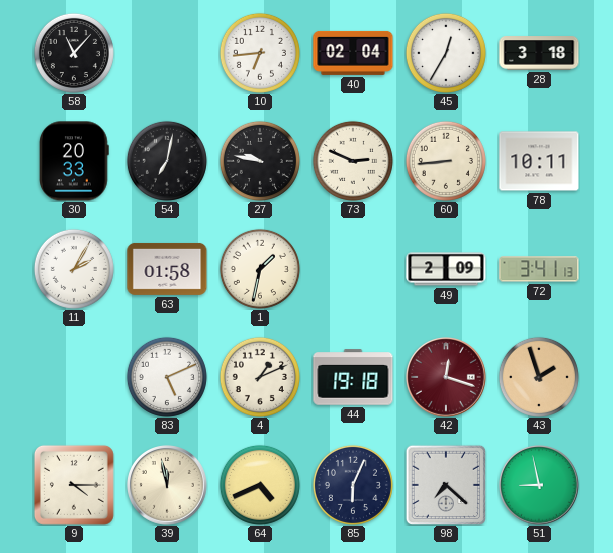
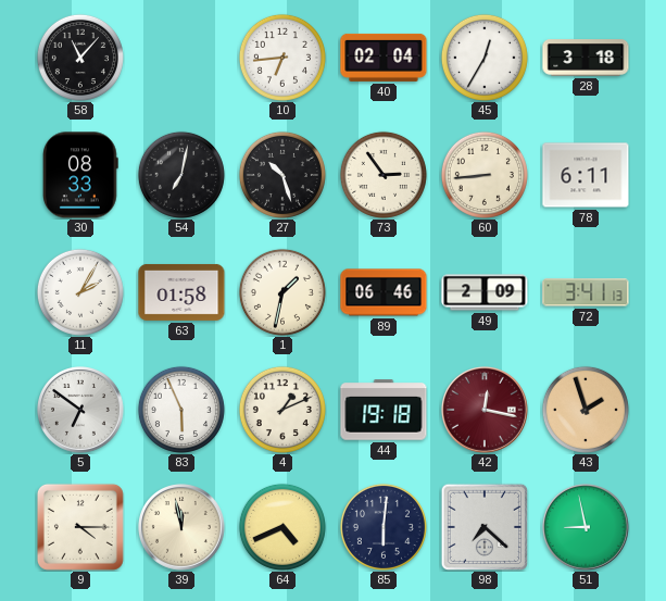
30: 20:33 -> 08:33
27: 9:47 -> 10:27
73: 2:49 -> 2:54
78: 10:11 -> 6:11
89: none -> 06:46
5: none -> 6:51
83: 5:11 -> 5:56
42: 12:18 -> 12:17
85: 6:04 -> 6:01
